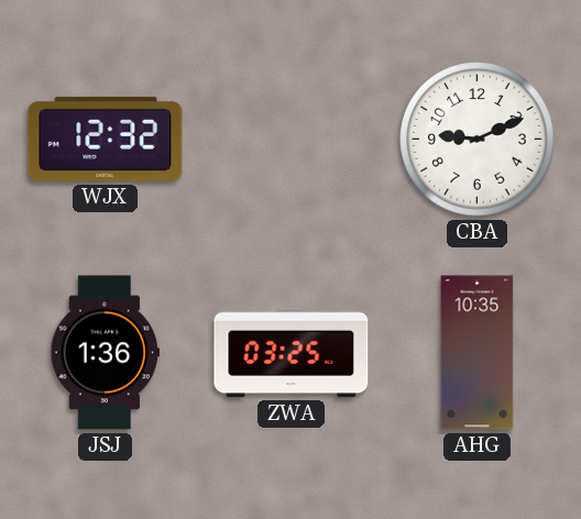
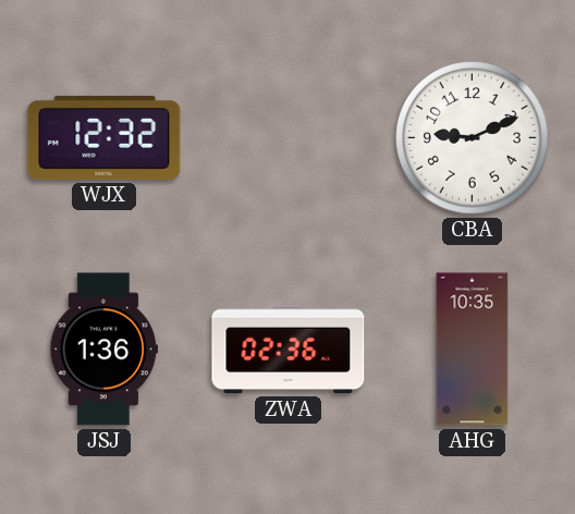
ZWA: 03:25 -> 02:36
